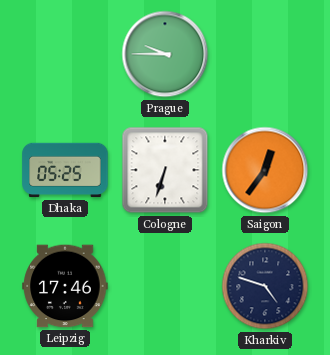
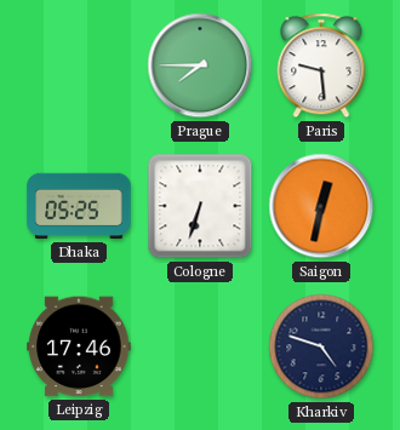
Prague: 9:45 -> 7:45
Paris: none -> 9:29
Saigon: 12:36 -> 12:32
